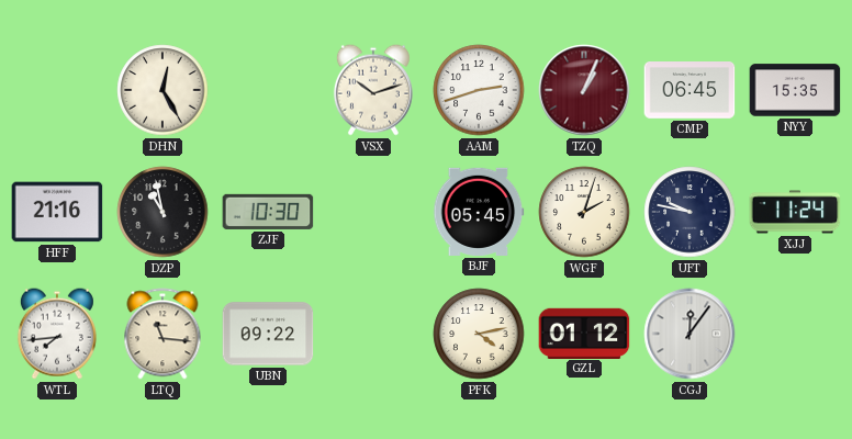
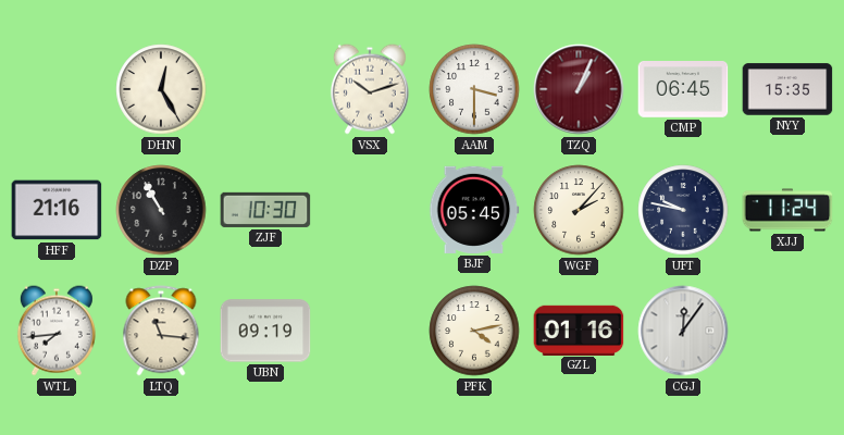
AAM: 2:42 -> 3:30
DZP: 10:58 -> 10:55
WGF: 2:03 -> 2:07
UBN: 09:22 -> 09:19
GZL: 01:12 -> 01:16
